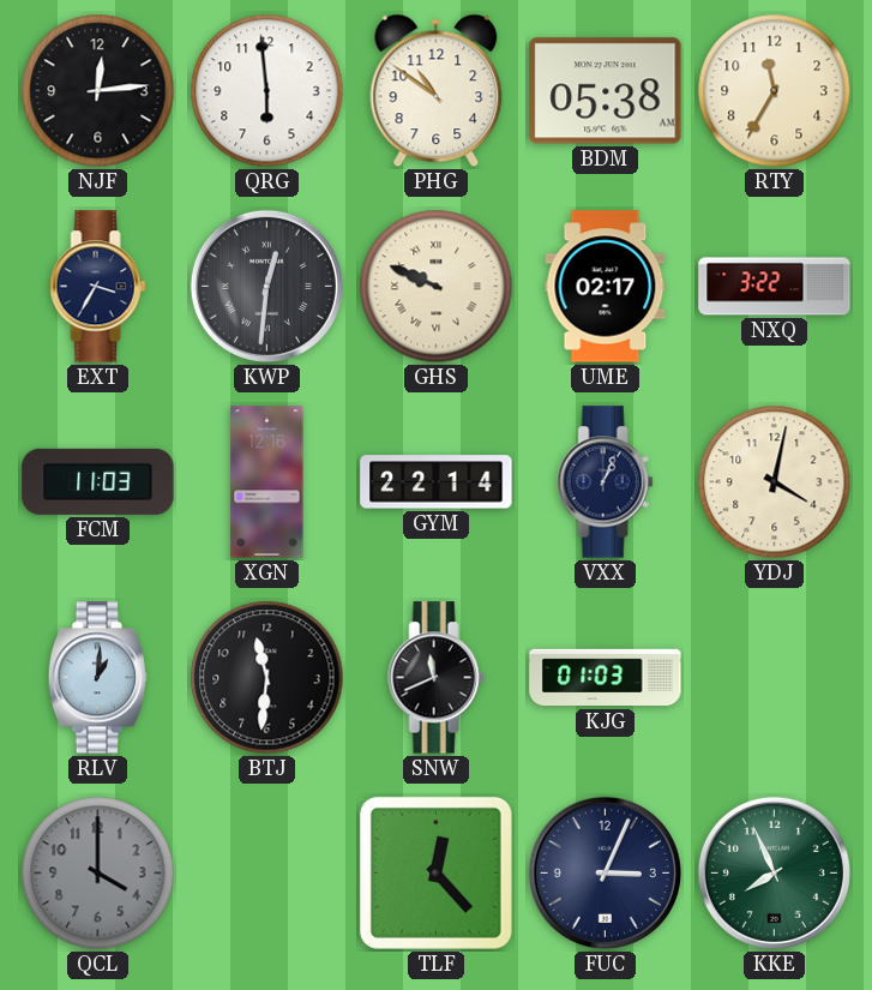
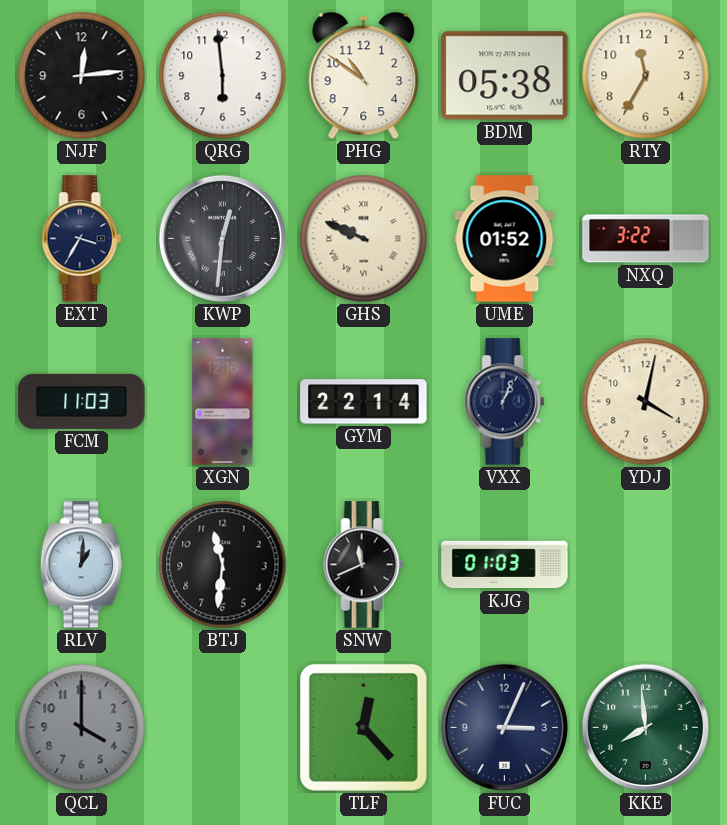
UME: 02:17 -> 01:52
KKE: 7:56 -> 7:59
